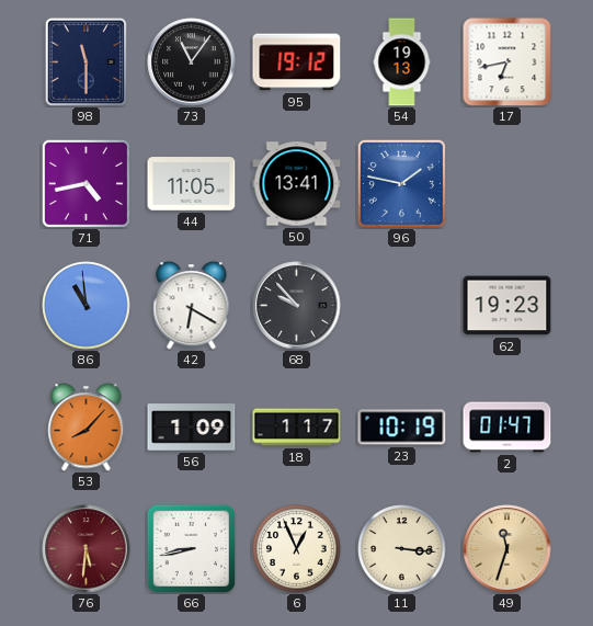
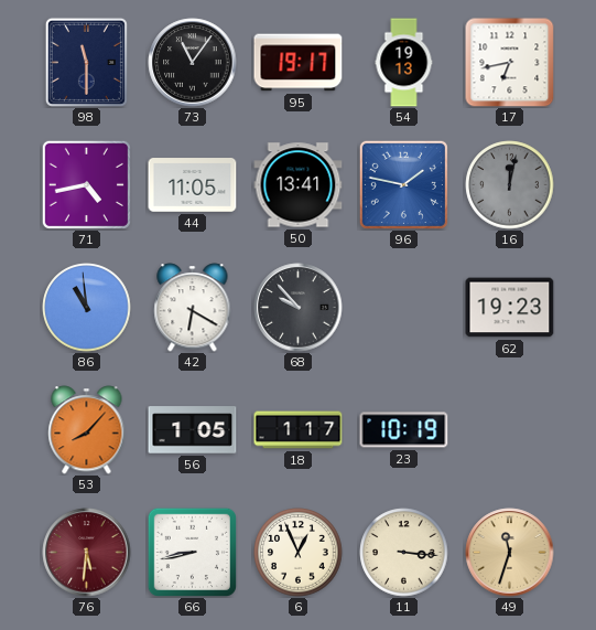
95: 19:12 -> 19:17
16: none -> 12:02
56: 1:09 -> 1:05
2: 01:47 -> none
